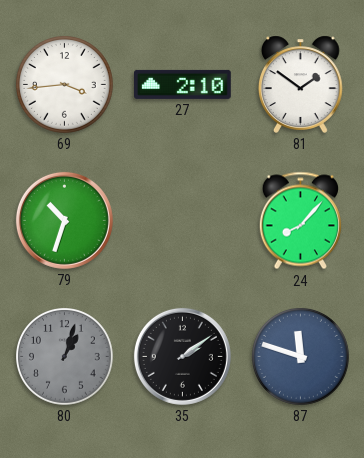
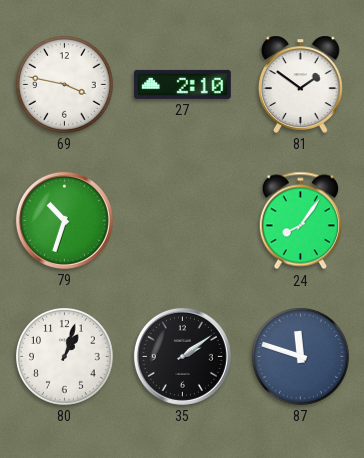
69: 3:44 -> 3:47
24: 8:07 -> 8:06
80 dial: grey -> white
